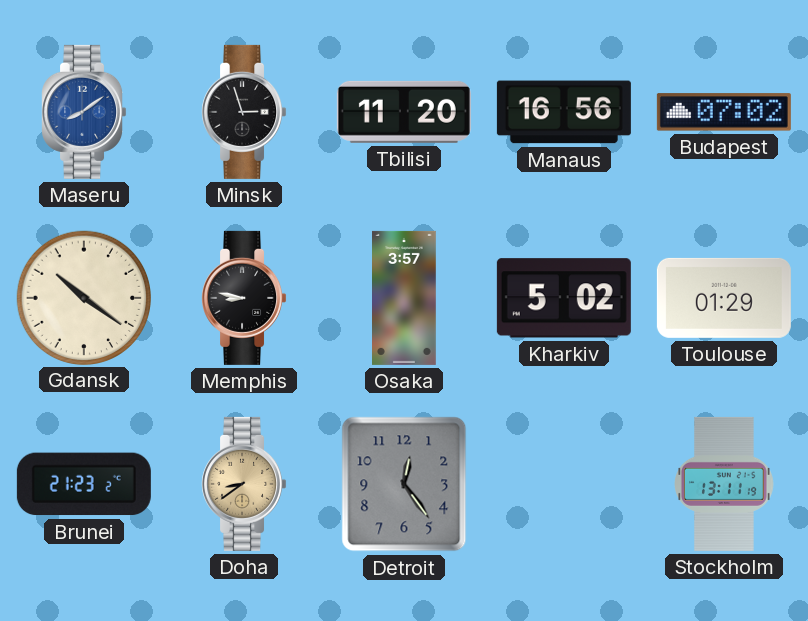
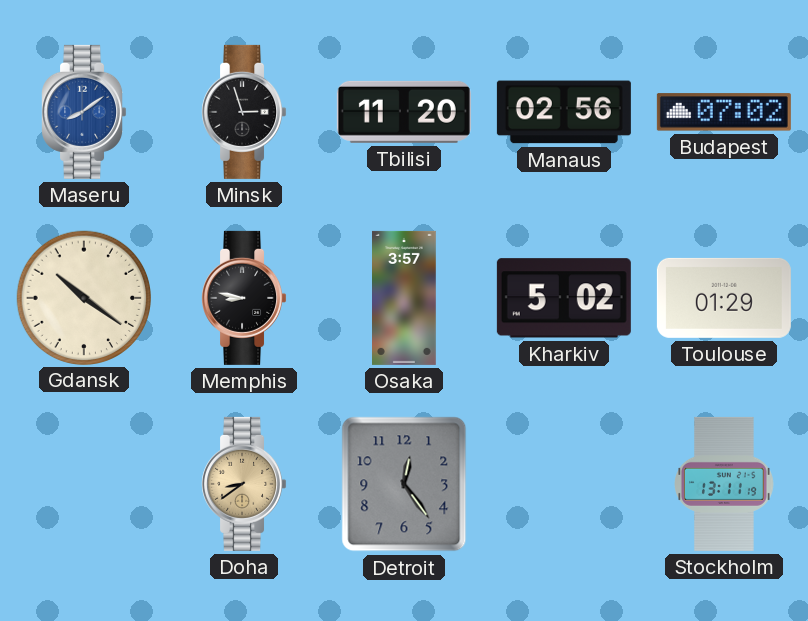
Manaus: 16:56 -> 02:56
Brunei: 21:23 -> none
